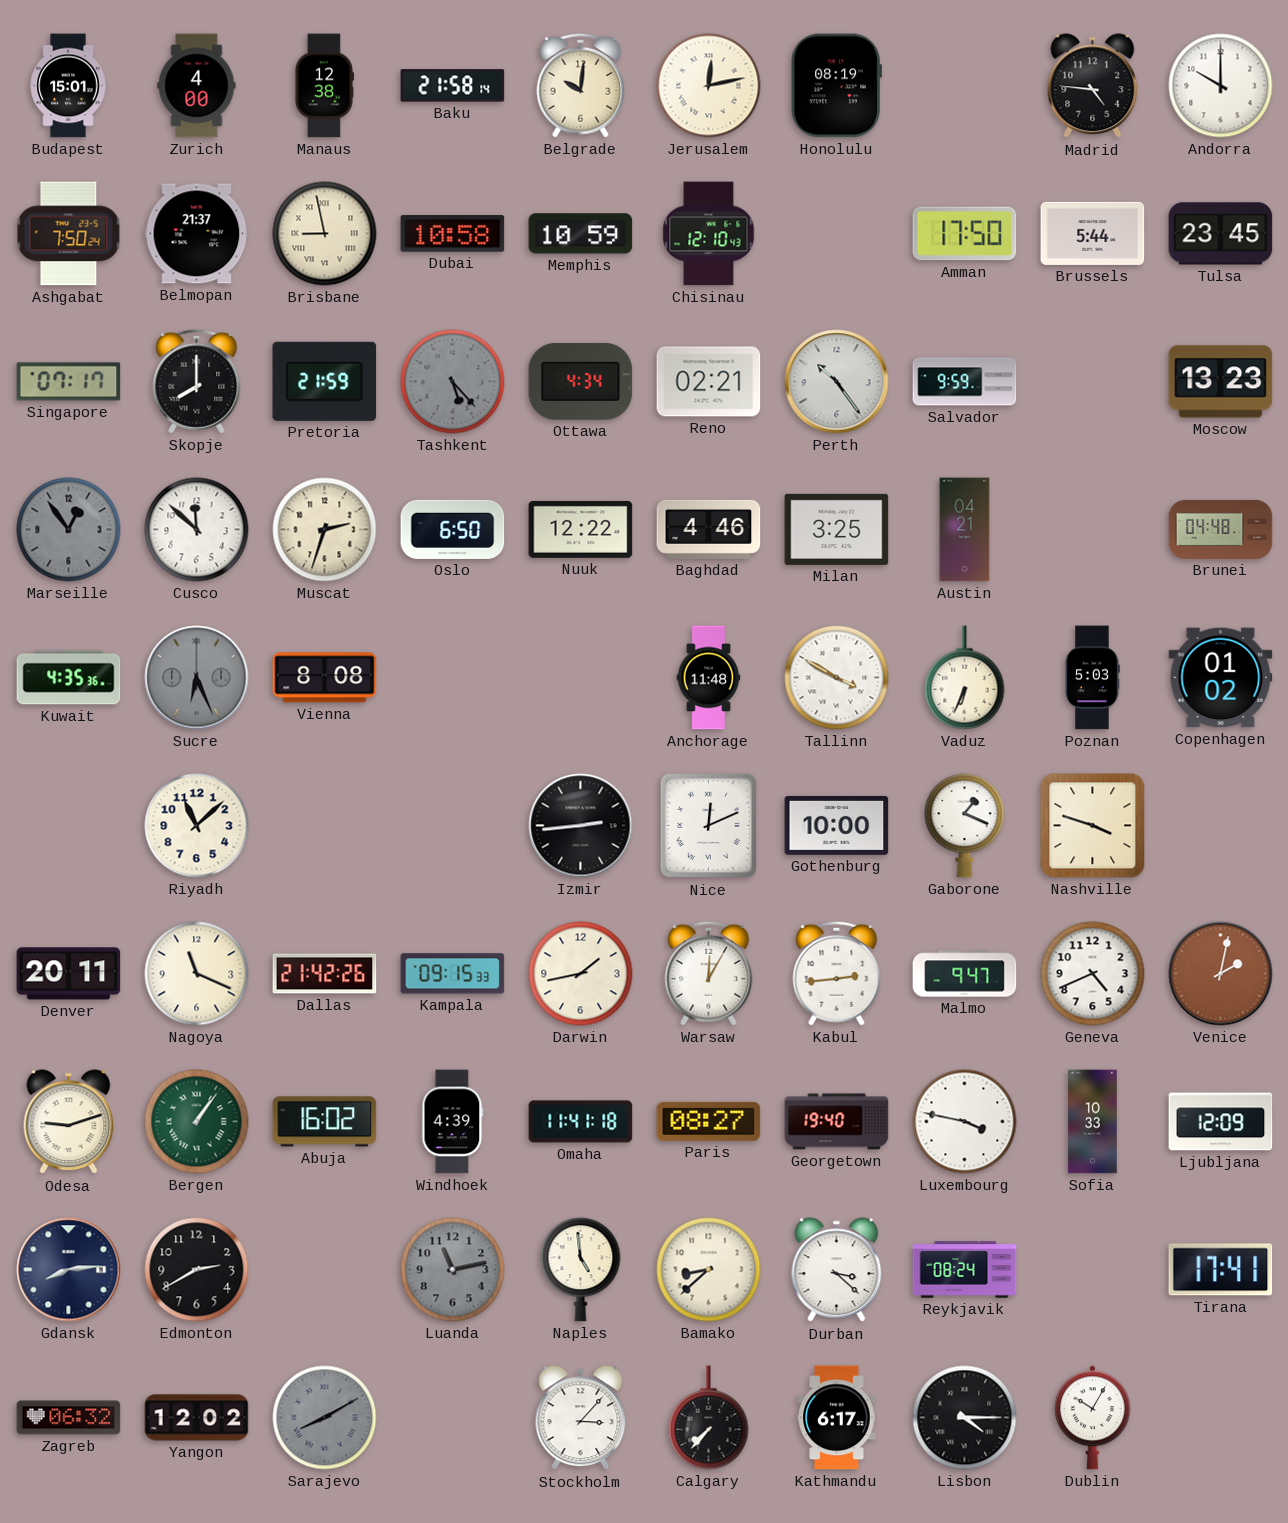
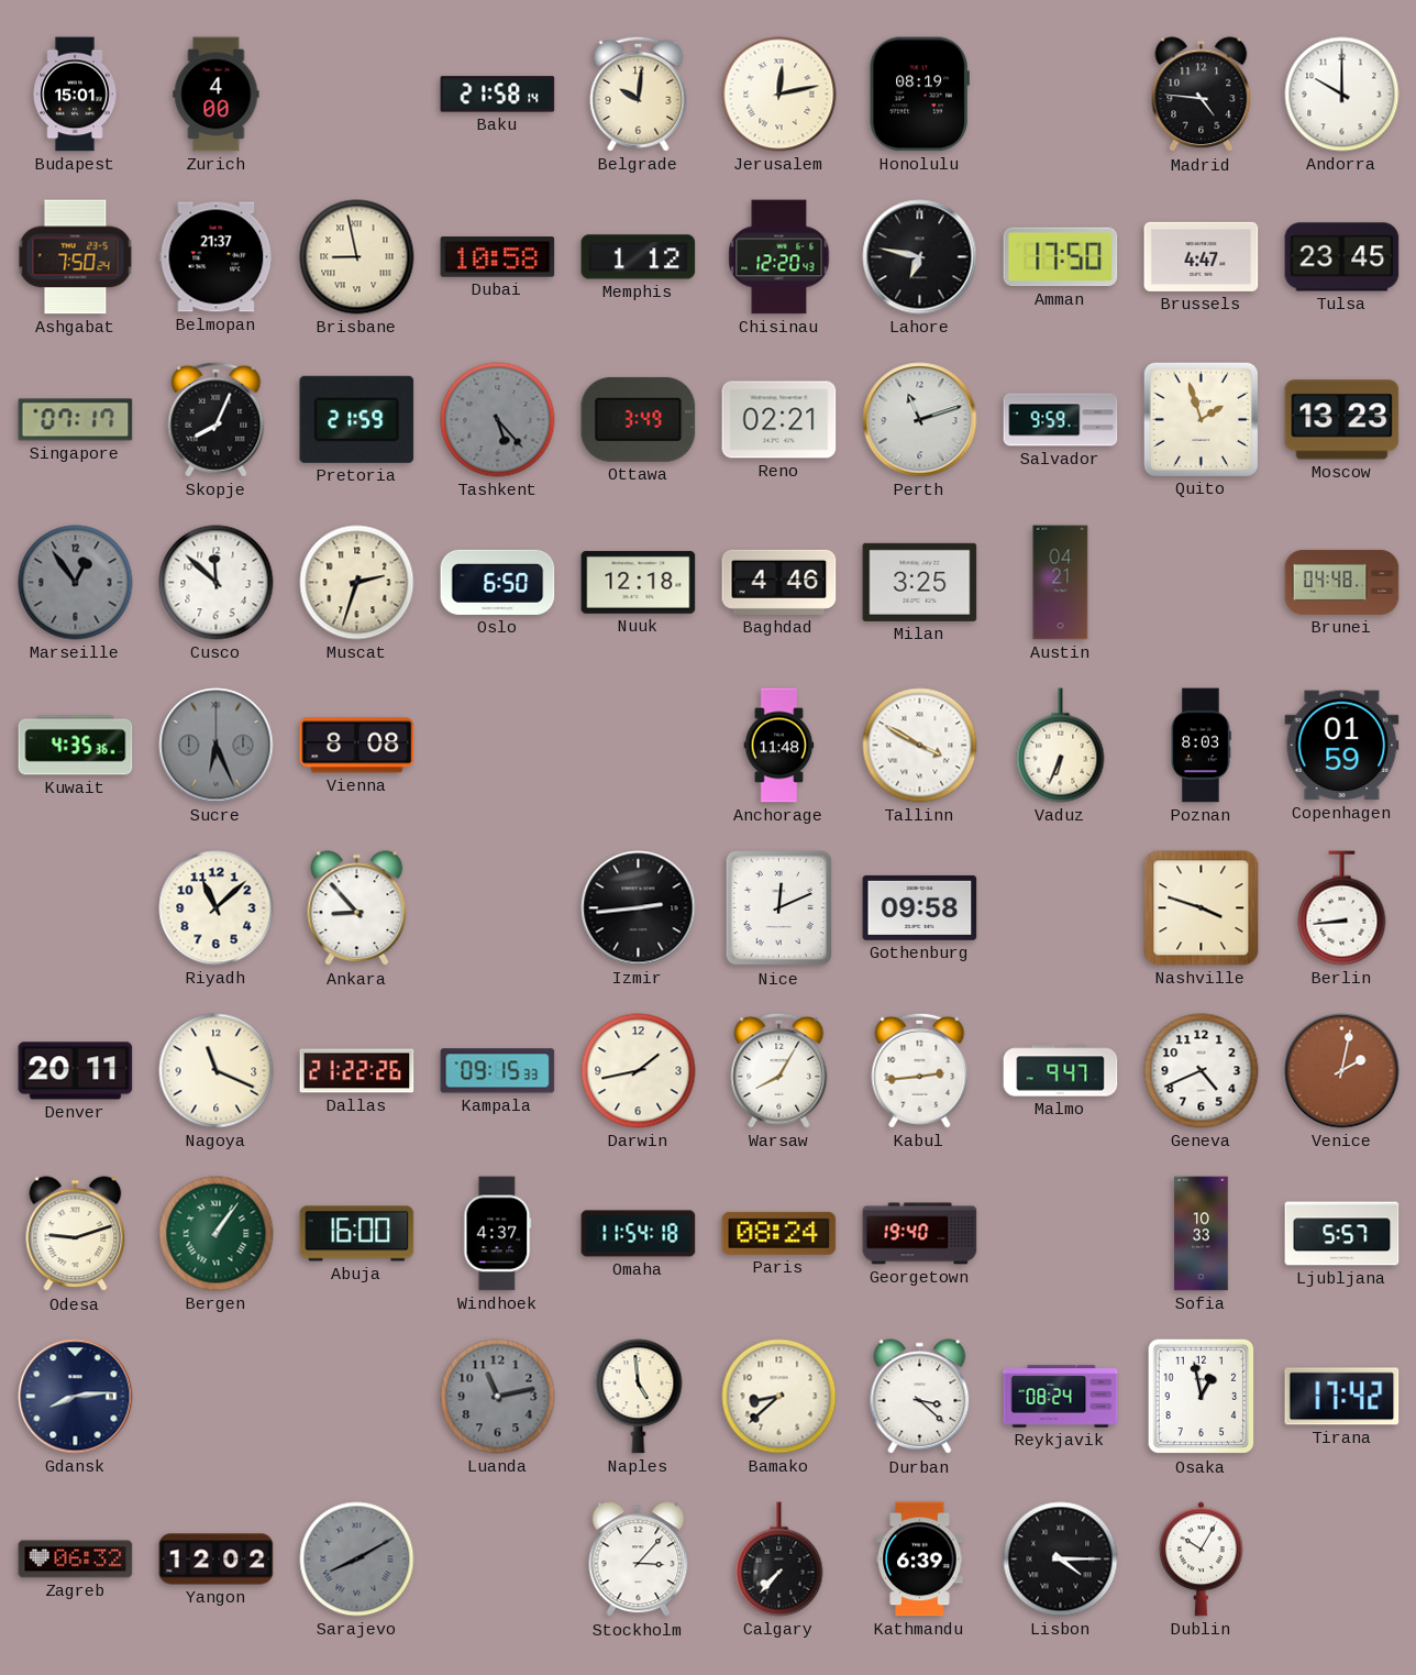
Manaus: 12:38 -> none
Memphis: 10:59 -> 1:12
Chisinau: 12:10 -> 12:20
Lahore: none -> 6:47
Brussels: 5:44 -> 4:47
Skopje: 8:00 -> 8:04
Ottawa: 4:34 -> 3:49
Perth: 10:24 -> 11:12
Quito: none -> 1:57
Nuuk: 12:22 -> 12:18
Poznan: 5:03 -> 8:03
Copenhagen: 01:02 -> 01:59
Ankara: none -> 8:53
Gothenburg: 10:00 -> 09:58
Gaborone: 1:19 -> none
Berlin: none -> 8:44
Dallas: 21:42 -> 21:22
Warsaw: 12:05 -> 8:05
Abuja: 16:02 -> 16:00
Windhoek: 4:39 -> 4:37
Omaha: 11:41 -> 11:54
Paris: 08:27 -> 08:24
Luxembourg: 3:47 -> none
Ljubljana: 12:09 -> 5:57
Edmonton: 2:40 -> none
Osaka: none -> 12:58
Tirana: 17:41 -> 17:42
Kathmandu: 6:17 -> 6:39
